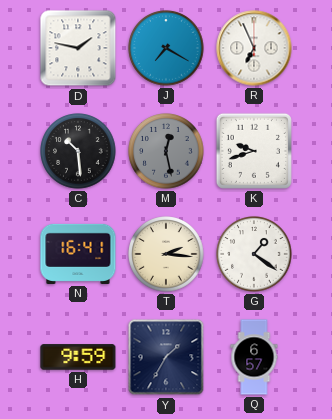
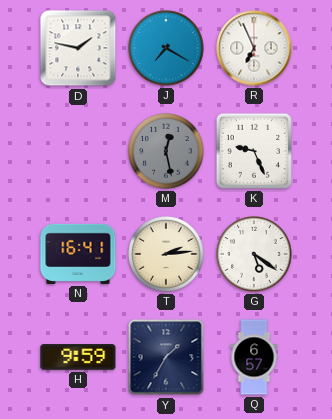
C: 10:29 -> none
K: 9:42 -> 9:26
T: 2:16 -> 2:14
G: 1:21 -> 5:21
